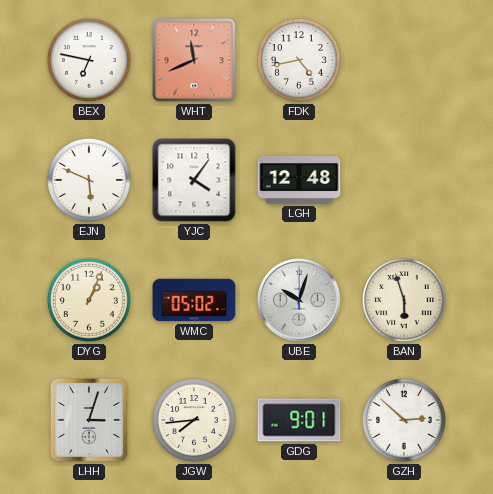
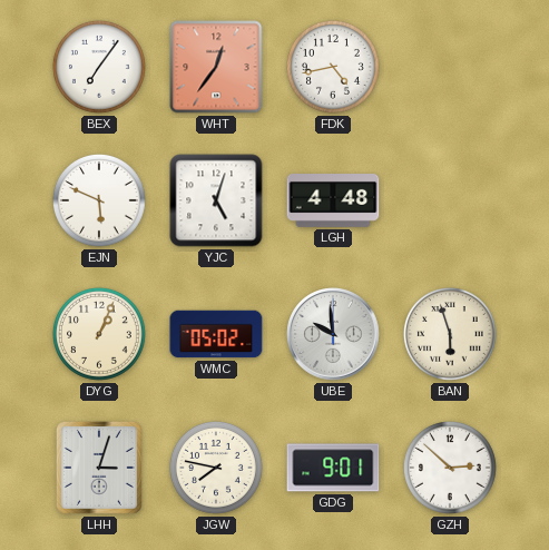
BEX: 6:47 -> 7:06
WHT: 11:41 -> 12:36
YJC: 4:06 -> 5:03
LGH: 12:48 -> 4:48
UBE: 10:03 -> 9:59
JGW: 7:44 -> 7:47
